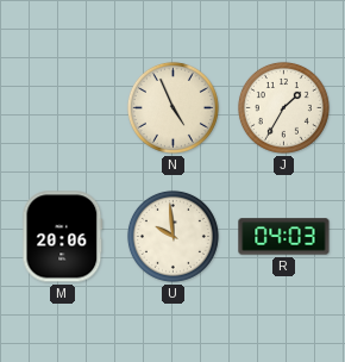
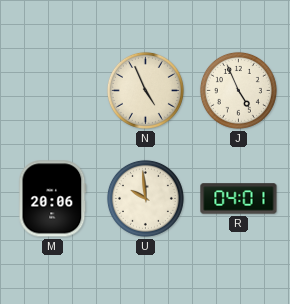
J: 1:35 -> 4:56
R: 04:03 -> 04:01
